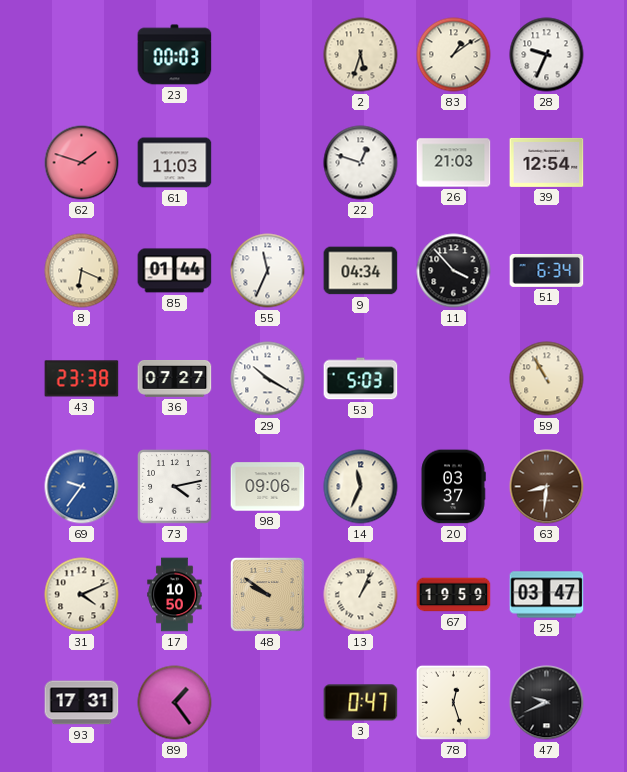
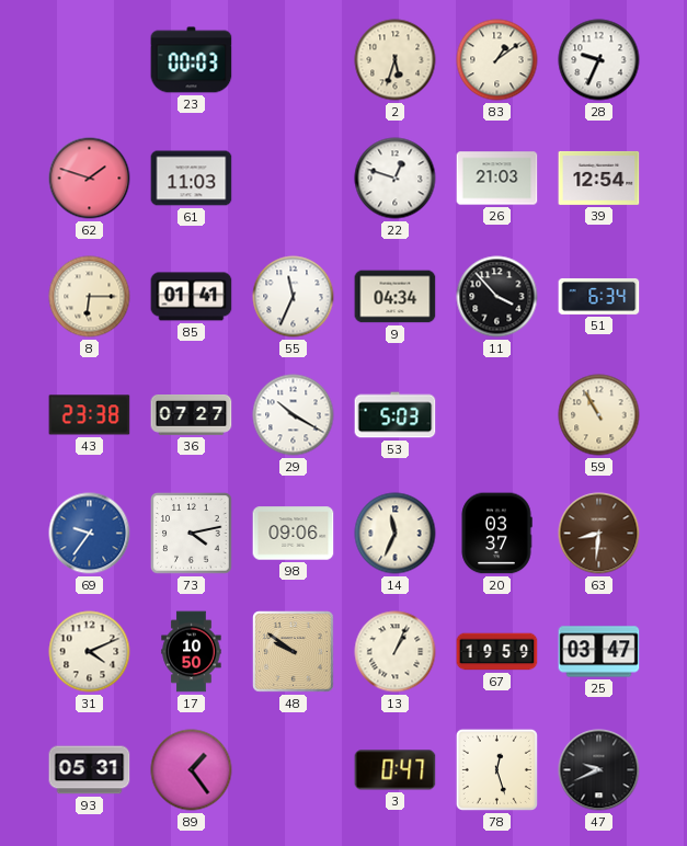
8: 6:19 -> 6:15
85: 01:44 -> 01:41
93: 17:31 -> 05:31
